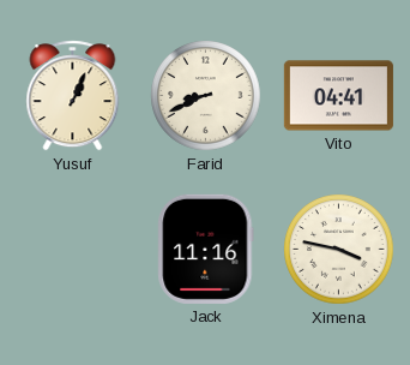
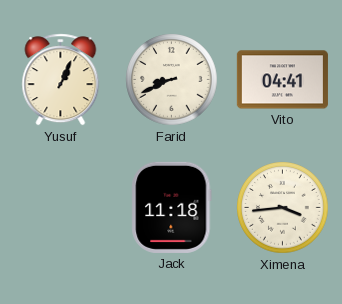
Jack: 11:16 -> 11:18
Ximena: 3:47 -> 3:44
